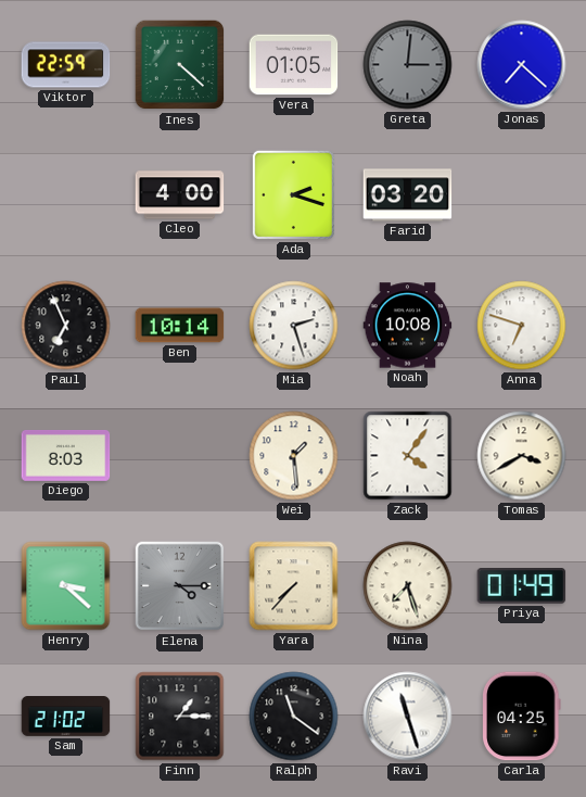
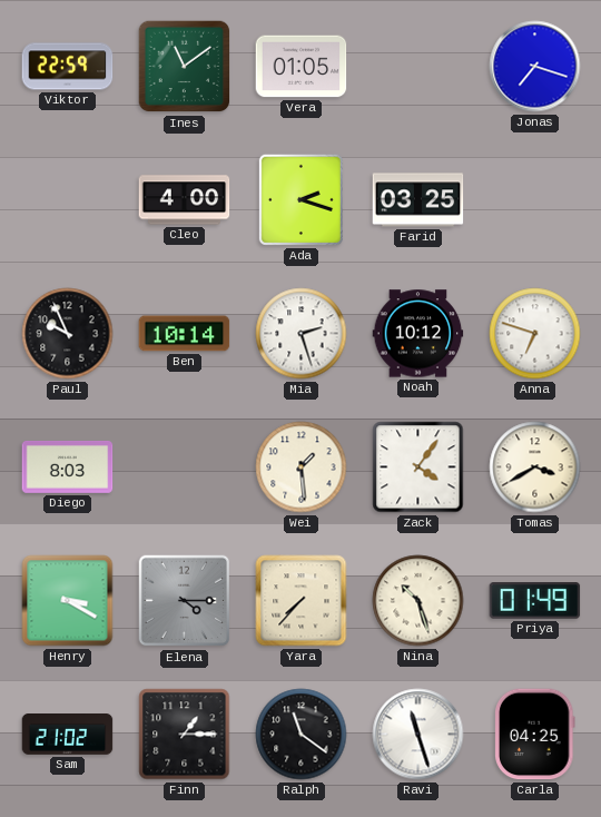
Ines: 4:22 -> 11:09
Greta: 3:01 -> none
Jonas: 7:22 -> 7:18
Farid: 03:20 -> 03:25
Paul: 6:56 -> 9:56
Noah: 10:08 -> 10:12
Henry: 3:22 -> 3:20
Nina: 7:27 -> 10:27
